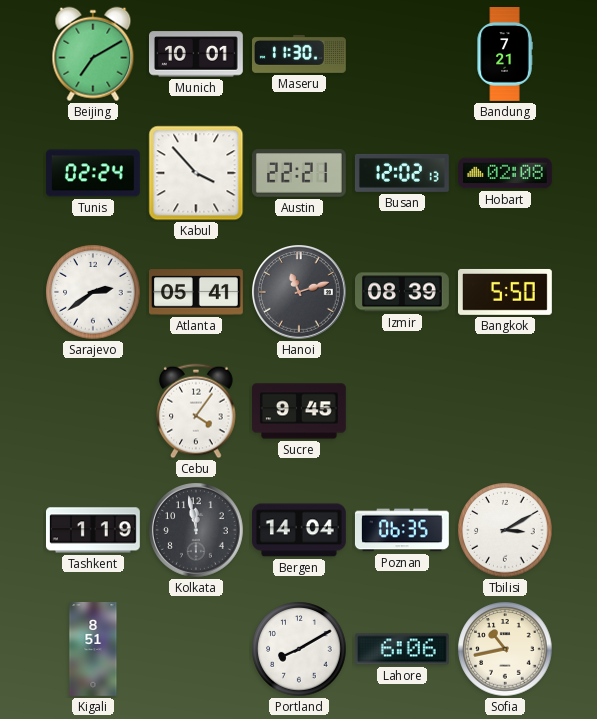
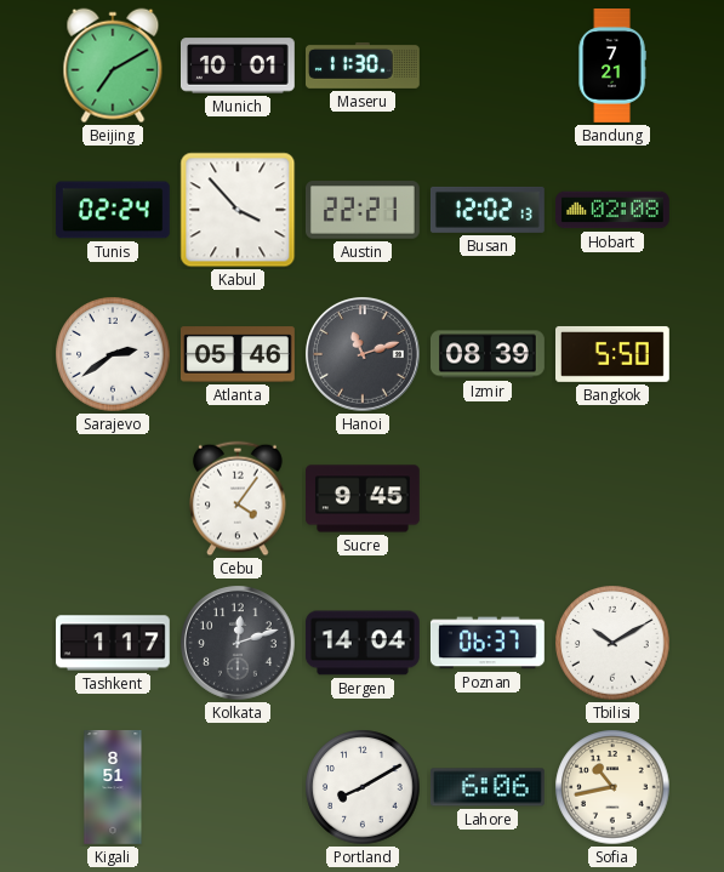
Atlanta: 05:41 -> 05:46
Tashkent: 1:19 -> 1:17
Kolkata: 11:58 -> 12:12
Poznan: 06:35 -> 06:37
Tbilisi: 3:10 -> 10:10
